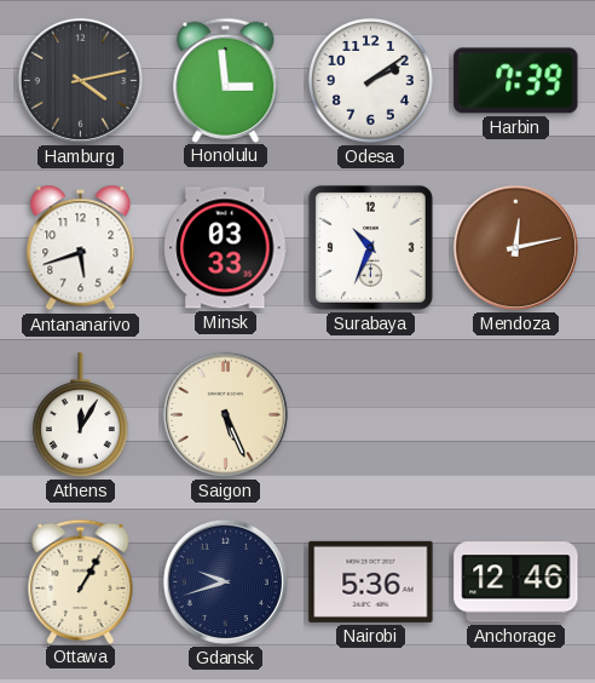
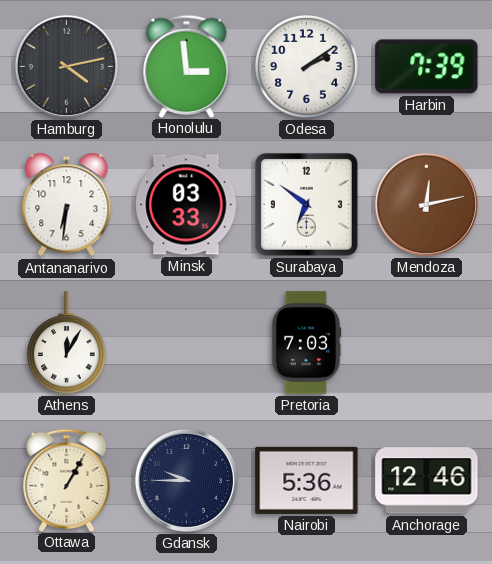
Antananarivo: 5:42 -> 6:31
Surabaya: 10:34 -> 6:51
Saigon: 5:26 -> none
Pretoria: none -> 7:03
Gdansk: 9:42 -> 9:45
